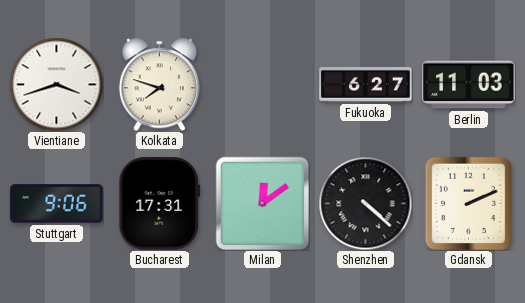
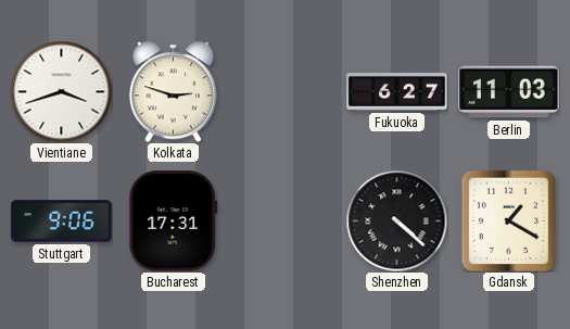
Kolkata: 7:48 -> 2:48
Milan: 12:09 -> none
Gdansk: 2:11 -> 1:20
